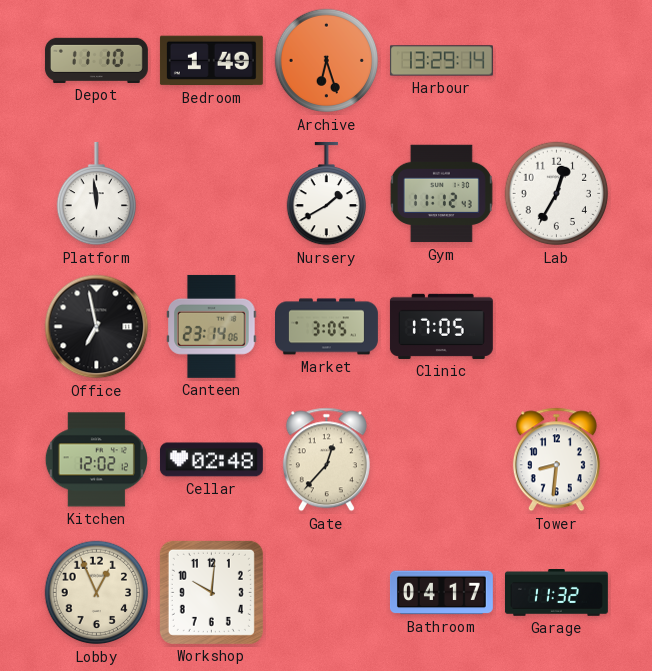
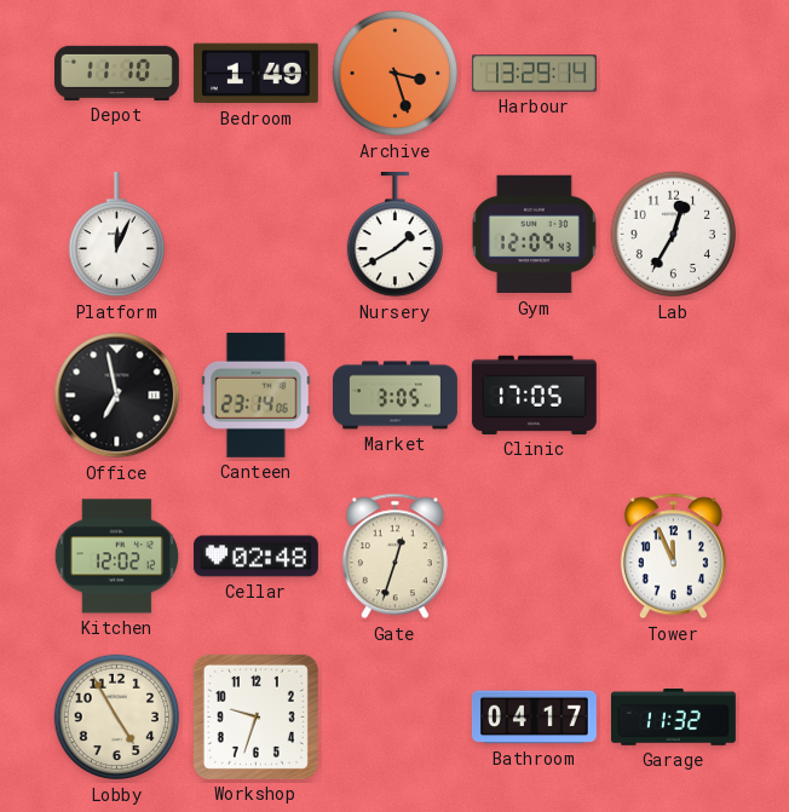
Archive: 6:27 -> 3:27
Platform: 11:59 -> 12:04
Gym: 11:12 -> 12:09
Gate: 12:37 -> 12:33
Tower: 8:31 -> 11:56
Lobby: 12:56 -> 4:55
Workshop: 10:01 -> 9:33
